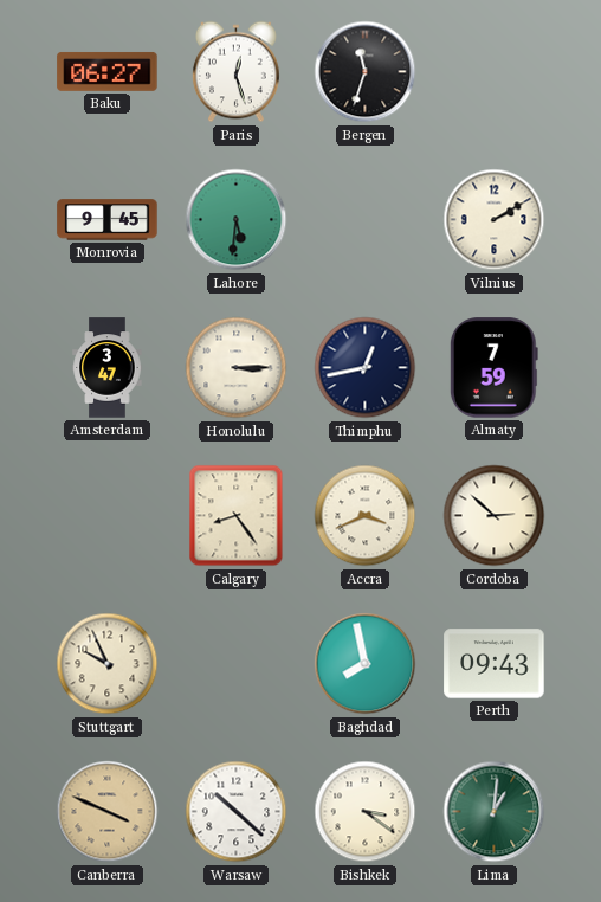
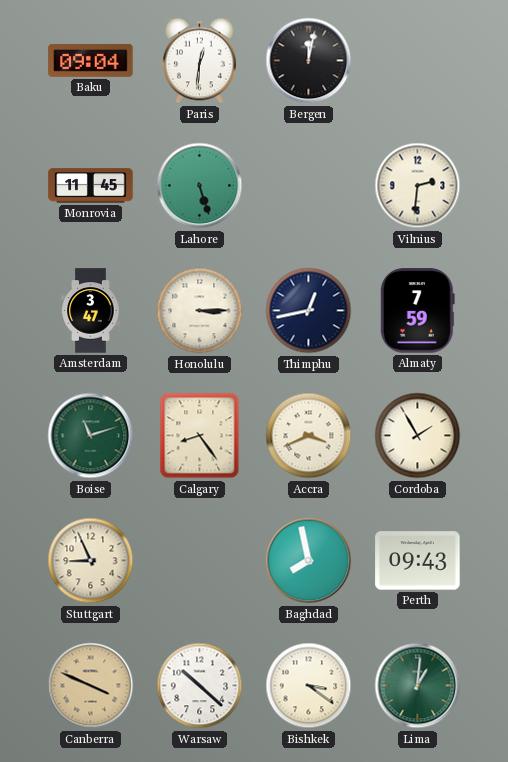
Baku: 06:27 -> 09:04
Paris: 12:27 -> 12:31
Bergen: 11:33 -> 12:02
Monrovia: 9:45 -> 11:45
Lahore: 5:31 -> 5:27
Vilnius: 2:10 -> 2:31
Boise: none -> 11:12
Cordoba: 2:52 -> 1:55
Stuttgart: 9:56 -> 8:56
